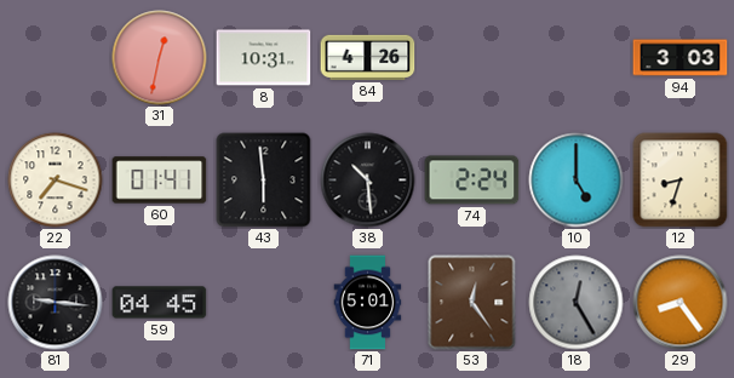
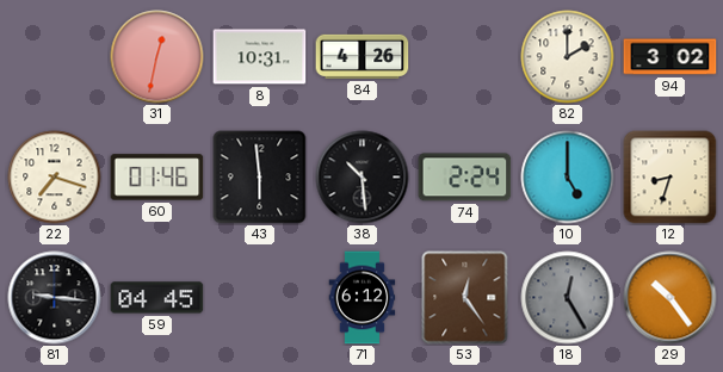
82: none -> 2:00
94: 3:03 -> 3:02
60: 01:41 -> 01:46
71: 5:01 -> 6:12
29: 8:24 -> 10:24
